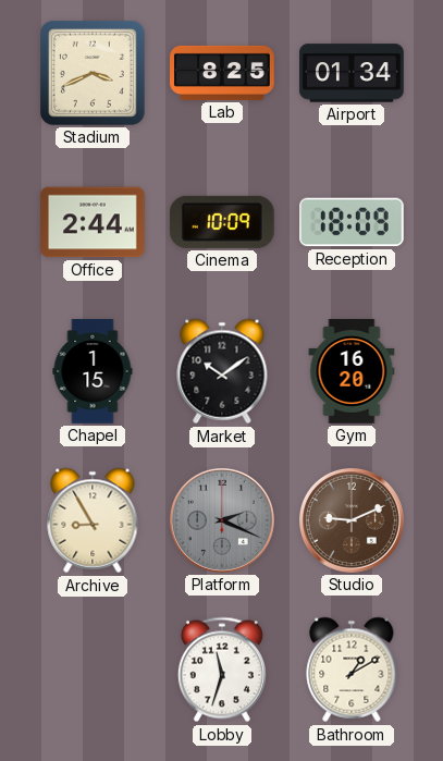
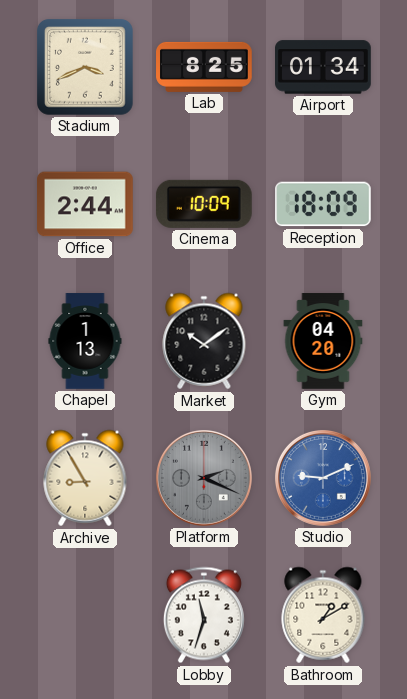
Chapel: 1:15 -> 1:13
Gym: 16:20 -> 04:20
Studio dial: brown -> blue
